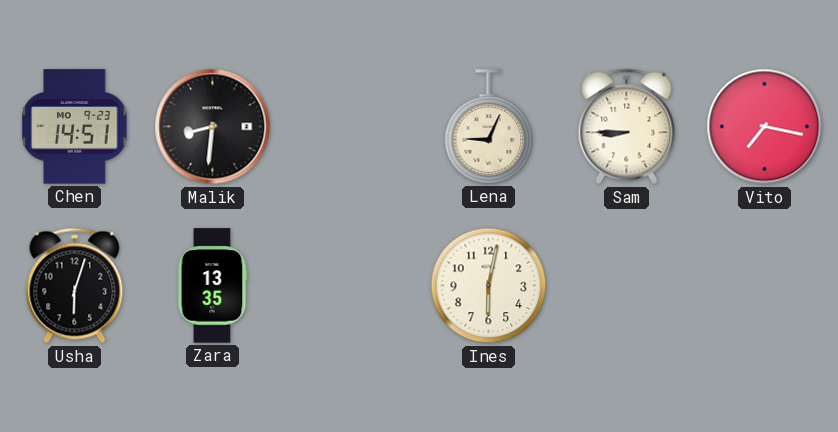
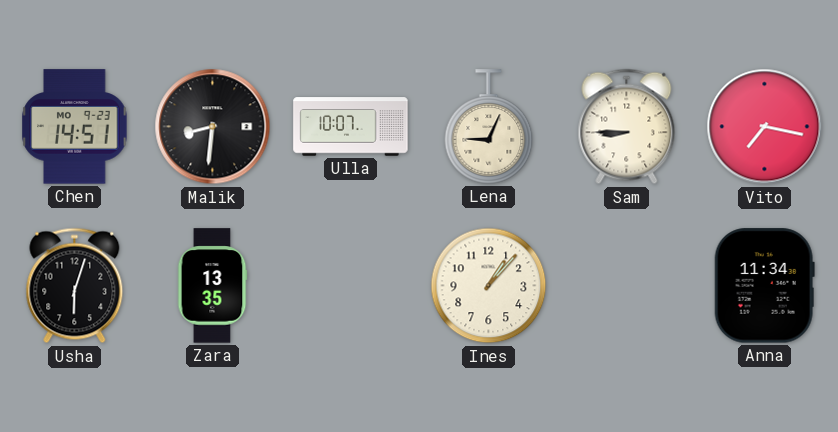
Ulla: none -> 10:07
Ines: 6:02 -> 1:07
Anna: none -> 11:34
